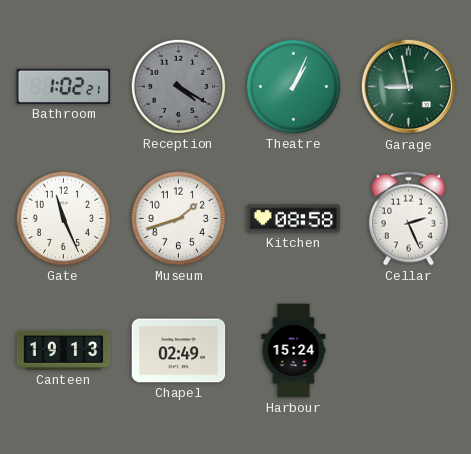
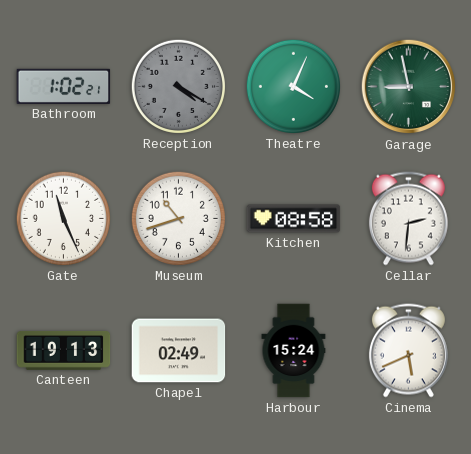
Theatre: 1:04 -> 4:04
Museum: 1:42 -> 10:42
Cellar: 2:26 -> 2:31
Cinema: none -> 5:41
